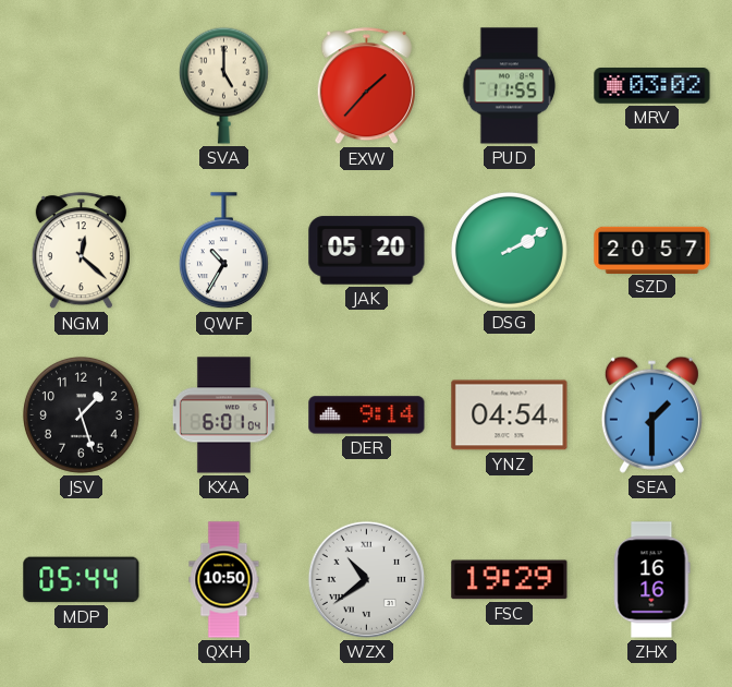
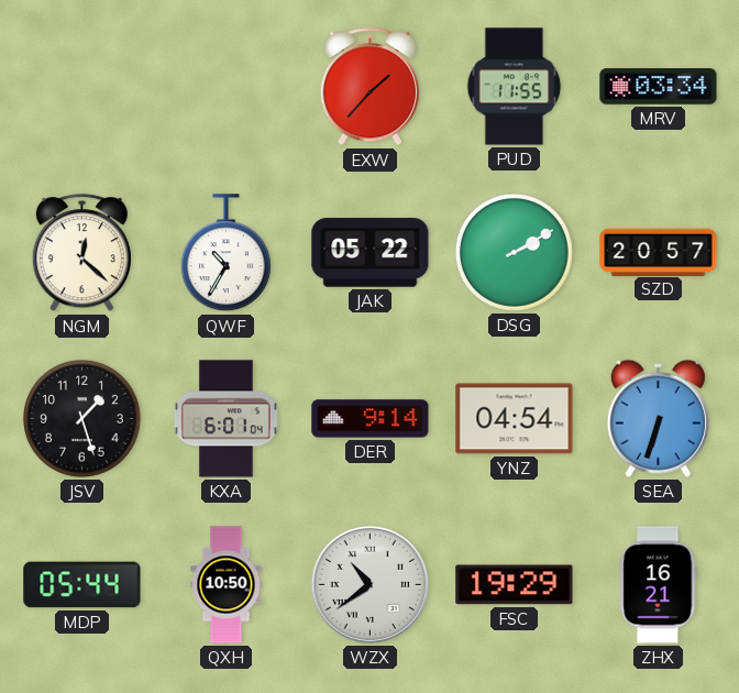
SVA: 5:00 -> none
MRV: 03:02 -> 03:34
JAK: 05:20 -> 05:22
SEA: 1:30 -> 6:33
ZHX: 16:16 -> 16:21
